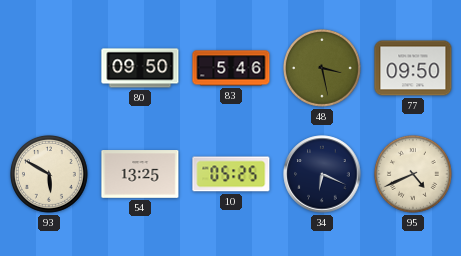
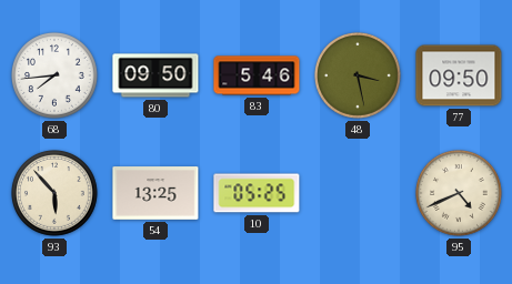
68: none -> 7:44
93: 5:50 -> 5:53
34: 6:19 -> none
